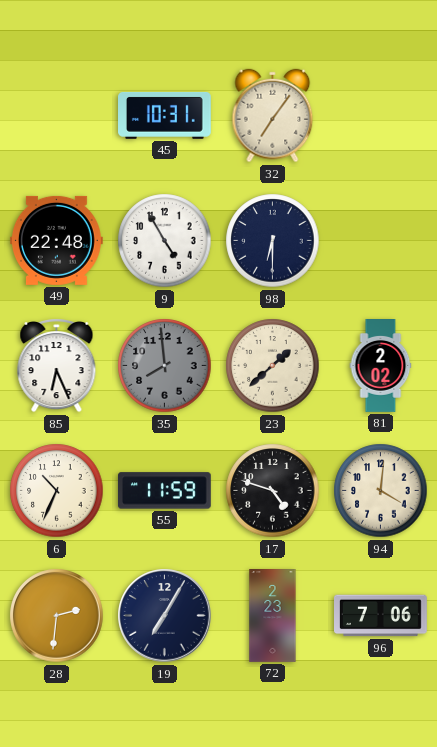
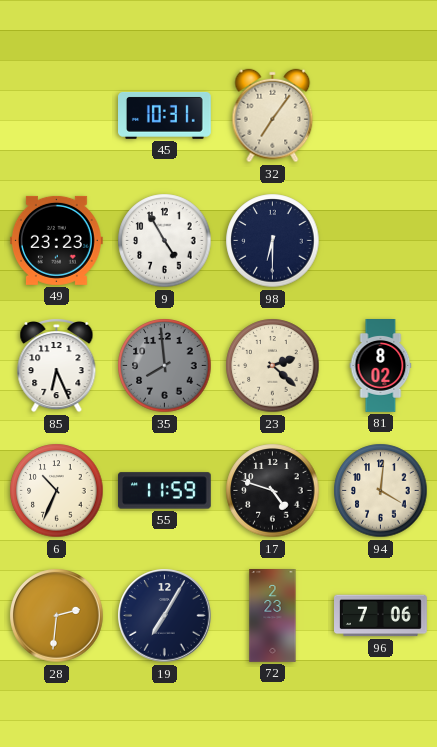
49: 22:48 -> 23:23
23: 1:38 -> 2:22
81: 2:02 -> 8:02
